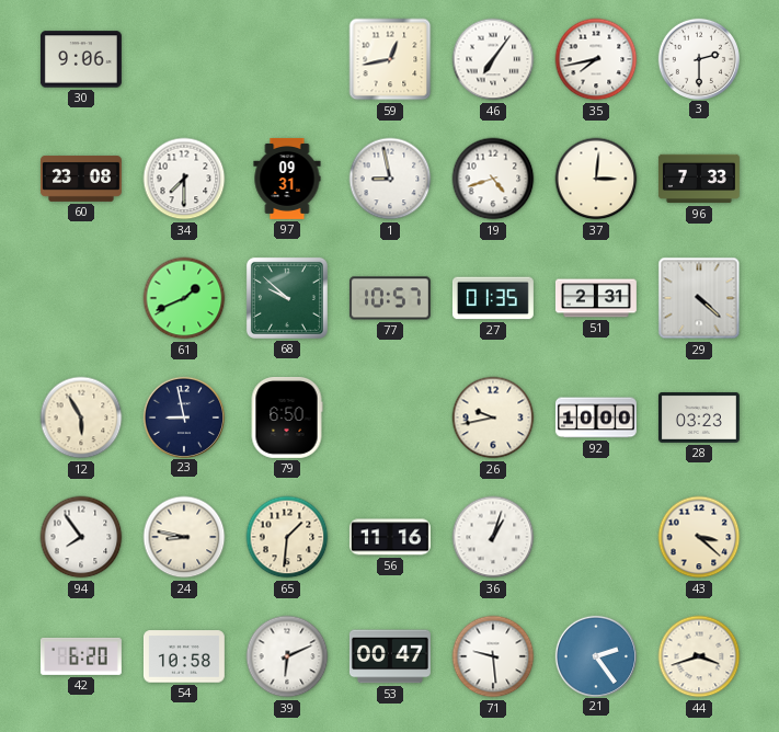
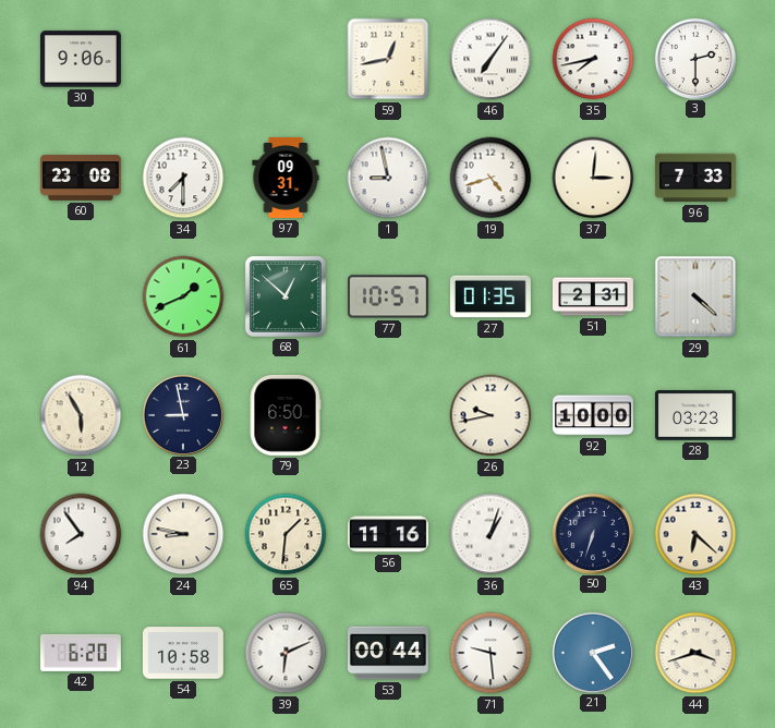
68: 9:52 -> 12:52
50: none -> 6:33
43: 3:22 -> 6:22
53: 00:47 -> 00:44
